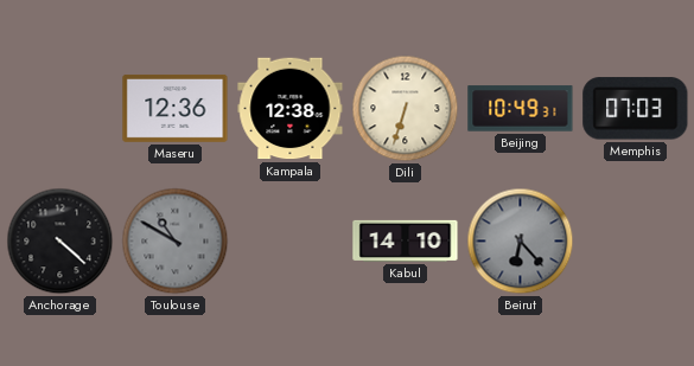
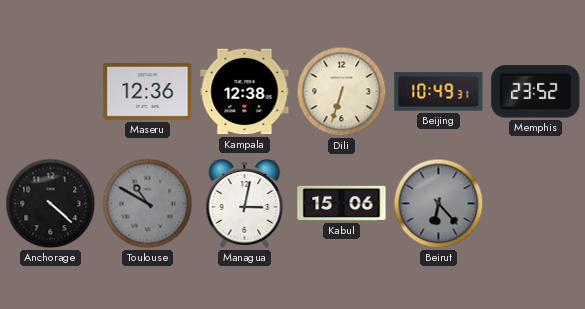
Memphis: 07:03 -> 23:52
Managua: none -> 3:02
Kabul: 14:10 -> 15:06
